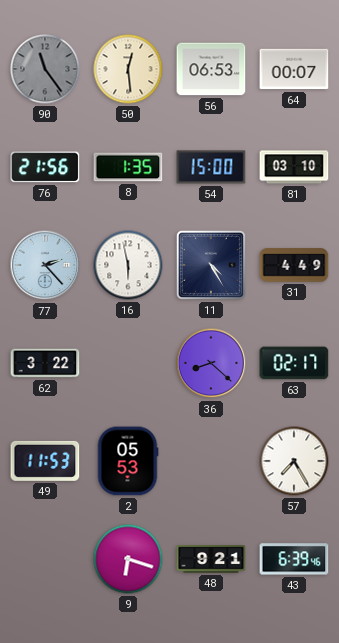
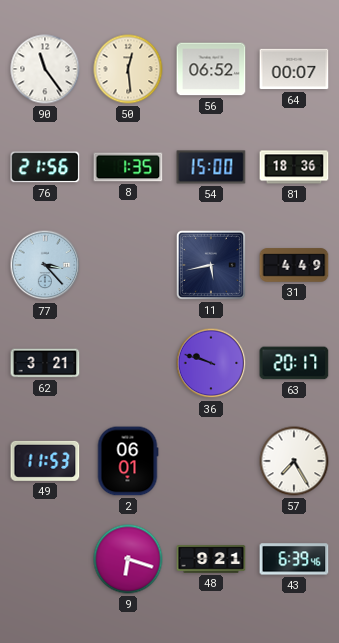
90 dial: grey -> white
56: 06:53 -> 06:52
81: 03:10 -> 18:36
77: 2:23 -> 3:23
16: 5:58 -> none
11: 4:25 -> 5:43
62: 3:22 -> 3:21
36: 8:22 -> 9:48
63: 02:17 -> 20:17
2: 05:53 -> 06:01
